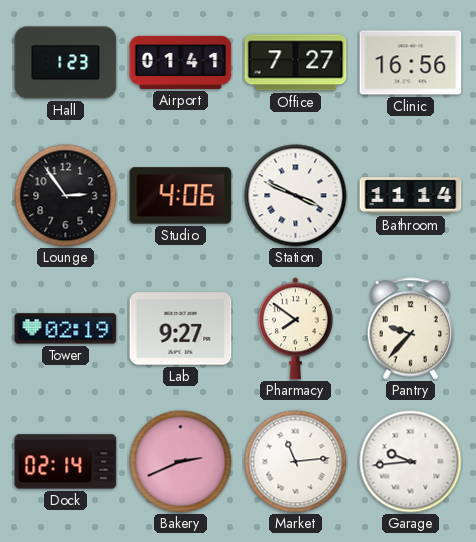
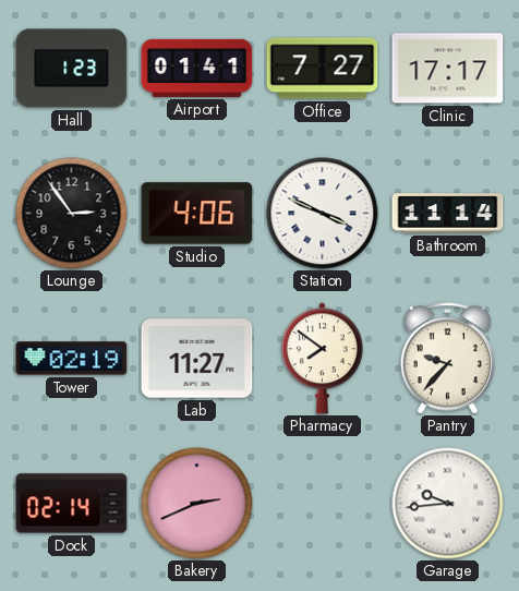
Clinic: 16:56 -> 17:17
Lab: 9:27 -> 11:27
Market: 11:14 -> none
